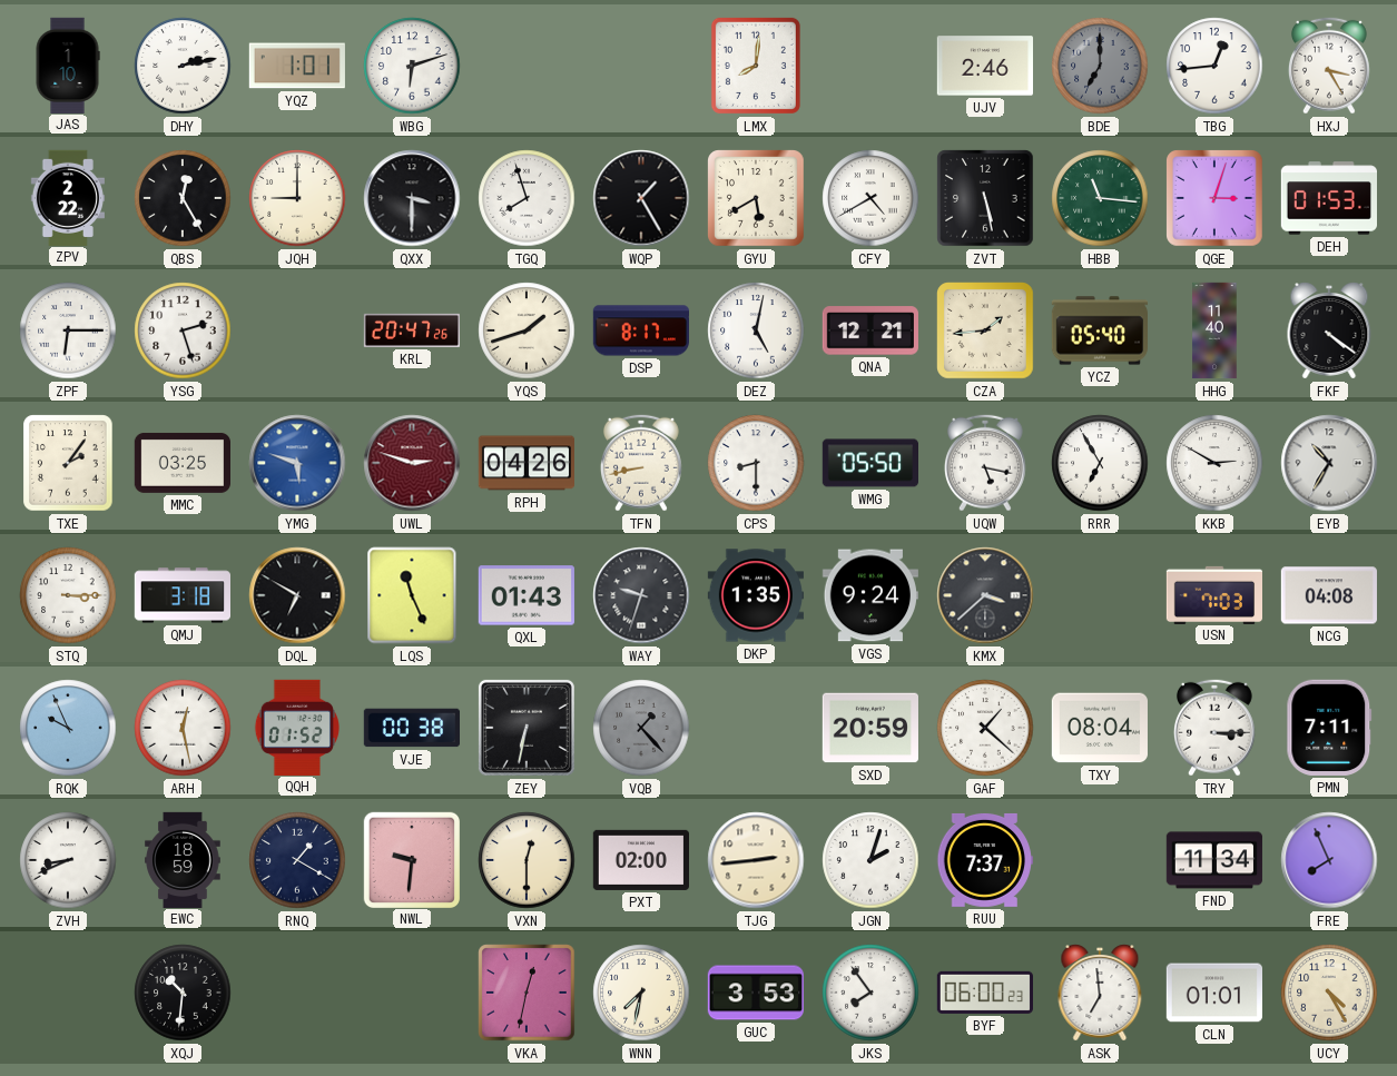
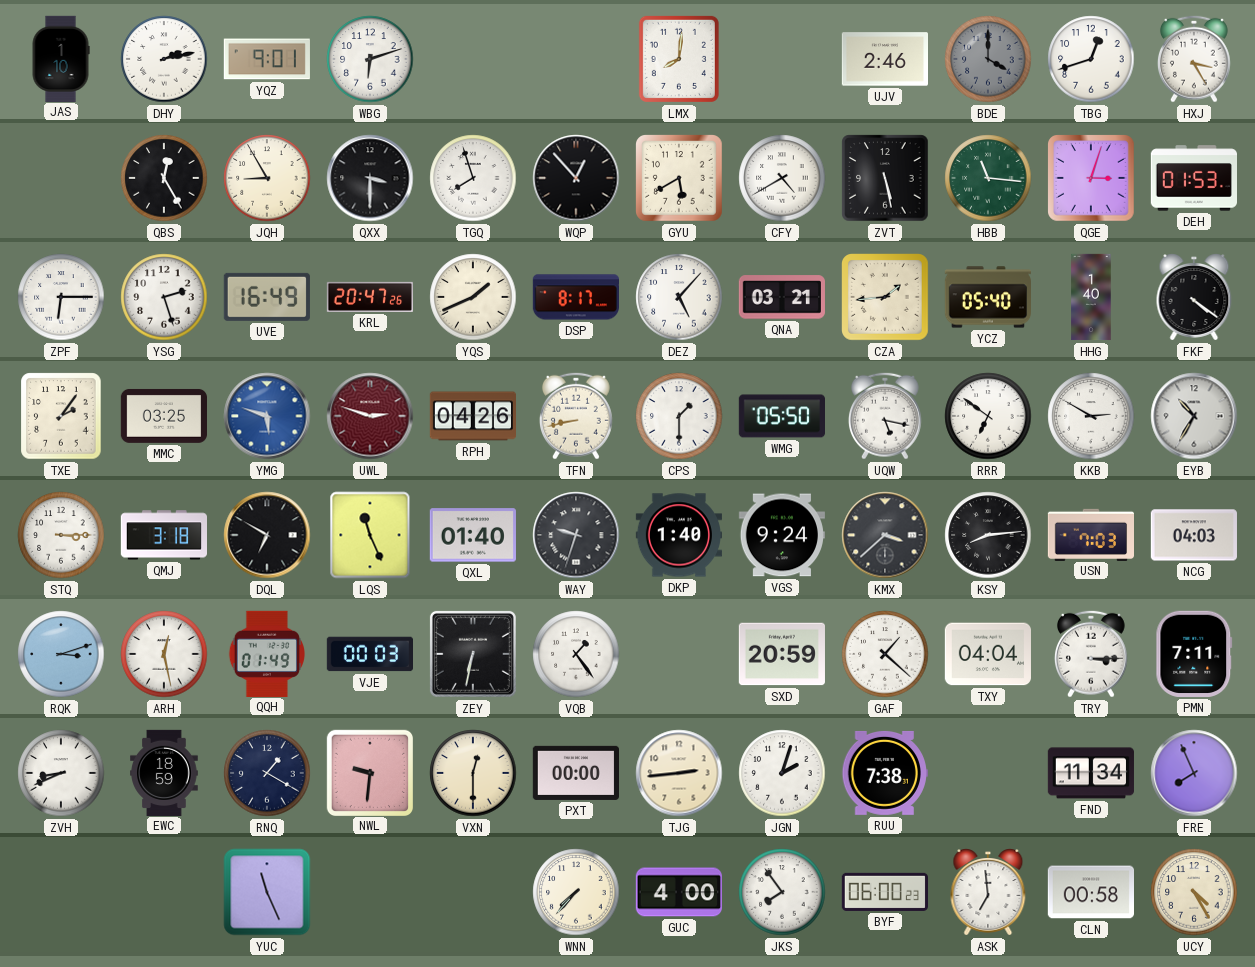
YQZ: 1:01 -> 9:01
BDE: 7:00 -> 4:00
TBG: 12:44 -> 12:42
ZPV: 2:22 -> none
JQH: 9:00 -> 8:55
WQP: 1:25 -> 12:53
UVE: none -> 16:49
YQS: 1:42 -> 1:41
DEZ: 5:02 -> 5:07
QNA: 12:21 -> 03:21
HHG: 11:40 -> 1:40
CPS: 8:30 -> 1:30
RRR: 6:55 -> 6:51
QXL: 01:43 -> 01:40
DKP: 1:35 -> 1:40
KSY: none -> 8:14
NCG: 04:08 -> 04:03
RQK: 9:56 -> 3:12
QQH: 01:52 -> 01:49
VJE: 00:38 -> 00:03
VQB: 1:23 -> 1:24
VQB dial: grey -> white
TXY: 08:04 -> 04:04
PXT: 02:00 -> 00:00
RUU: 7:37 -> 7:38
XQJ: 10:31 -> none
YUC: none -> 11:26
VKA: 12:32 -> none
WNN: 7:32 -> 7:37
GUC: 3:53 -> 4:00
CLN: 01:01 -> 00:58
